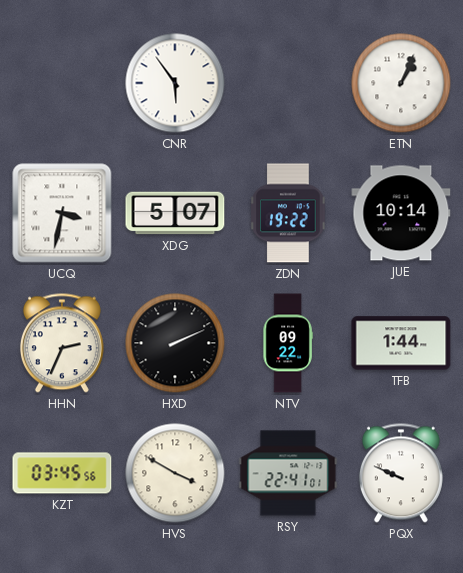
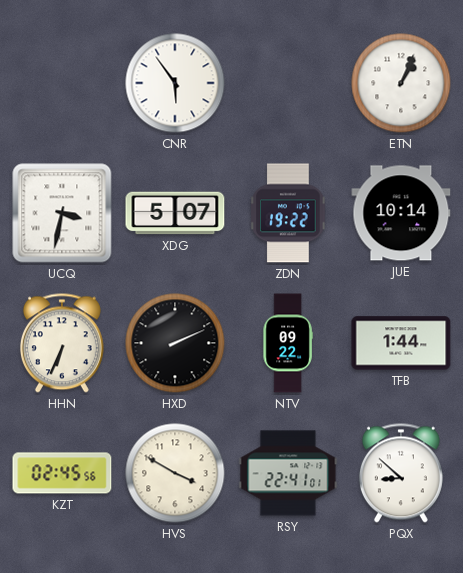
HHN: 2:34 -> 6:34
KZT: 03:45 -> 02:45
PQX: 9:49 -> 8:52
